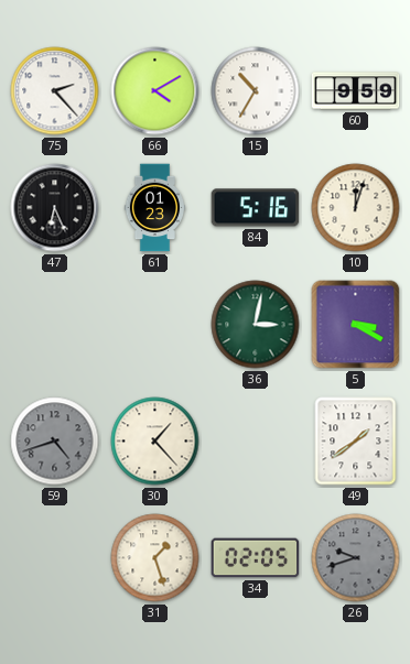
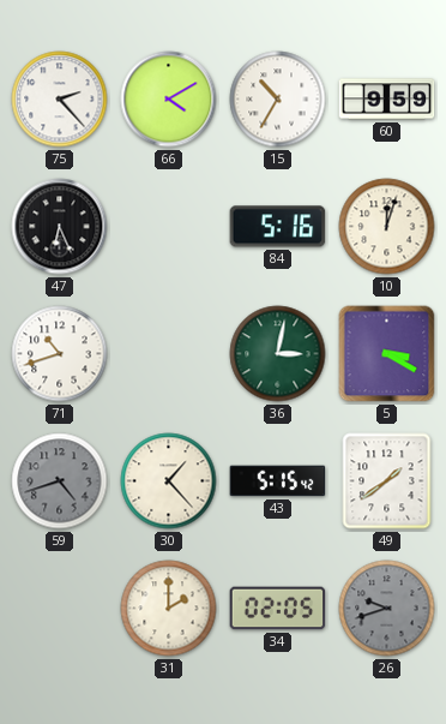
61: 01:23 -> none
71: none -> 10:42
43: none -> 5:15
31: 1:27 -> 2:00
